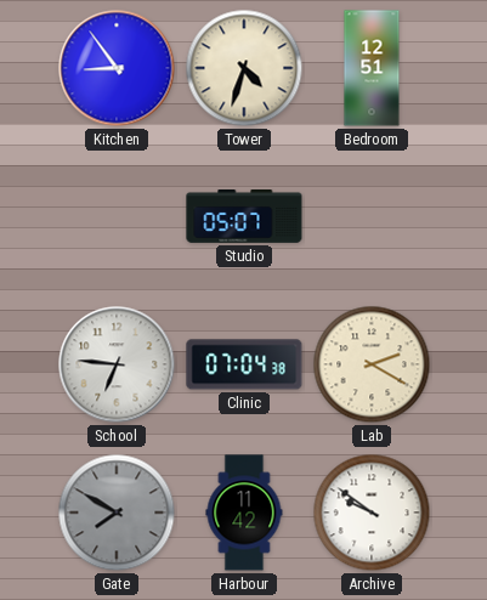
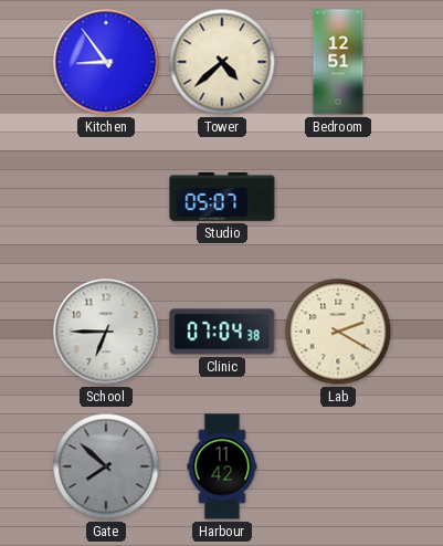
Tower: 4:33 -> 4:38
School: 6:46 -> 6:45
Gate: 7:50 -> 7:52
Archive: 9:51 -> none
